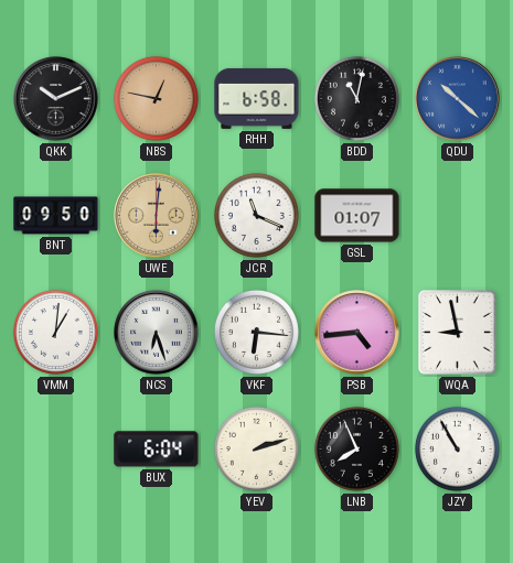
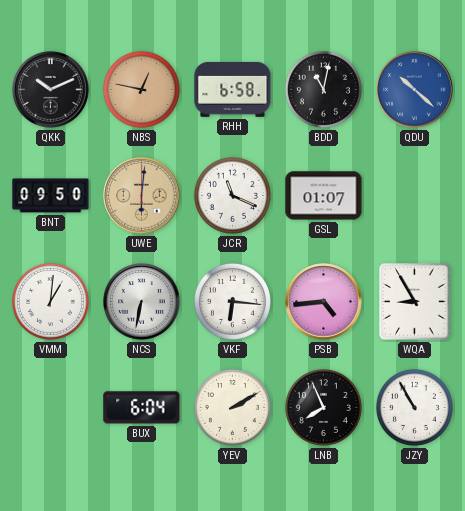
NCS: 6:27 -> 6:32
WQA: 8:58 -> 8:55
YEV: 2:12 -> 2:10
